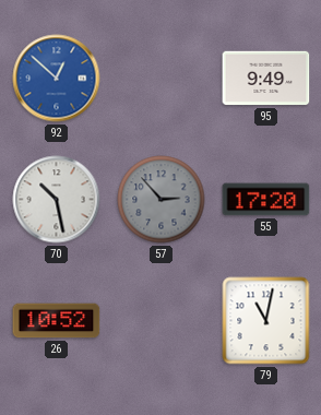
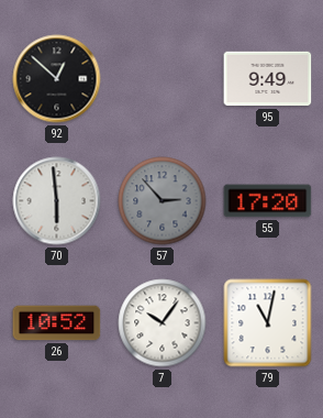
92 dial: blue -> black
70: 10:28 -> 5:59
7: none -> 10:06
